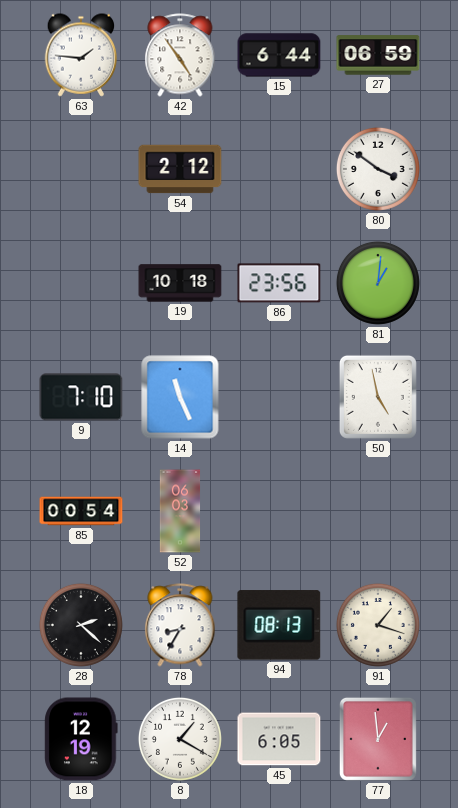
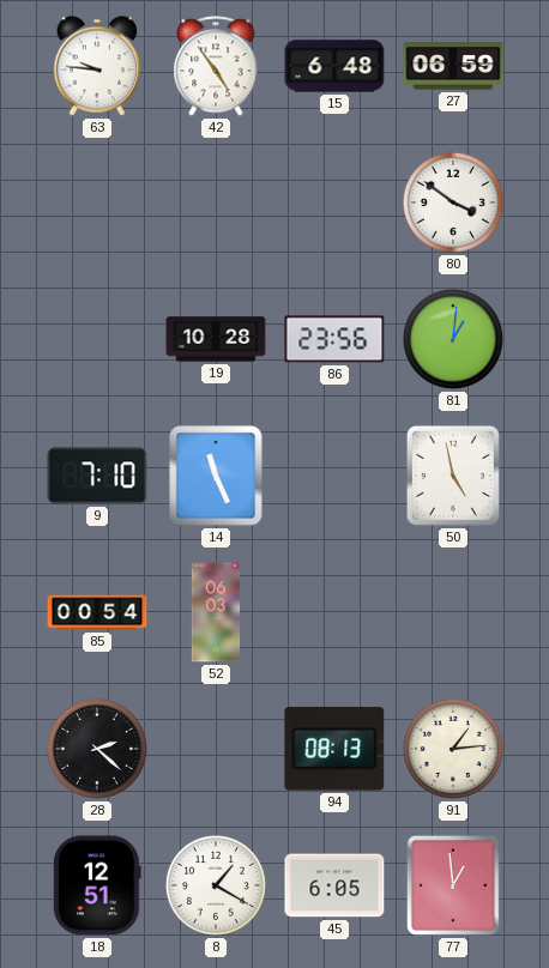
63: 1:46 -> 9:46
15: 6:44 -> 6:48
54: 2:12 -> none
19: 10:18 -> 10:28
78: 8:35 -> none
91: 1:18 -> 1:14
18: 12:19 -> 12:51
